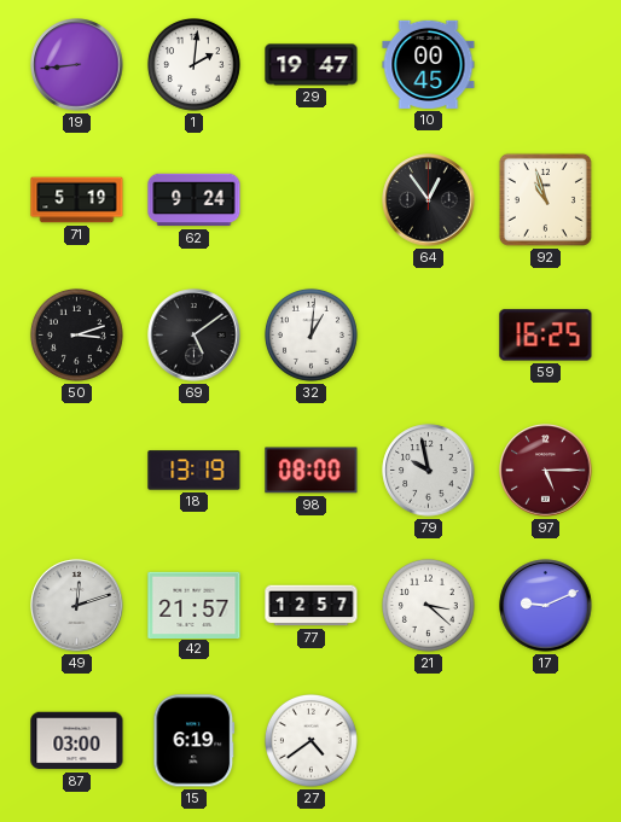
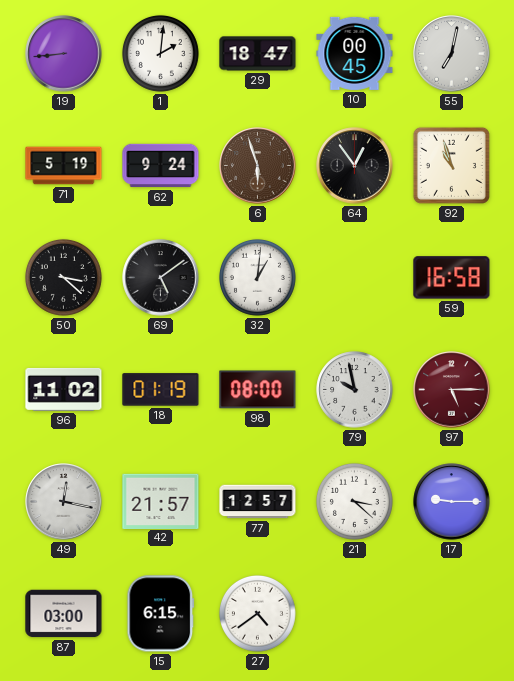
29: 19:47 -> 18:47
55: none -> 7:02
6: none -> 5:57
50: 3:12 -> 3:22
59: 16:25 -> 16:58
96: none -> 11:02
18: 13:19 -> 01:19
49: 12:12 -> 12:17
17: 9:11 -> 9:15
15: 6:19 -> 6:15
